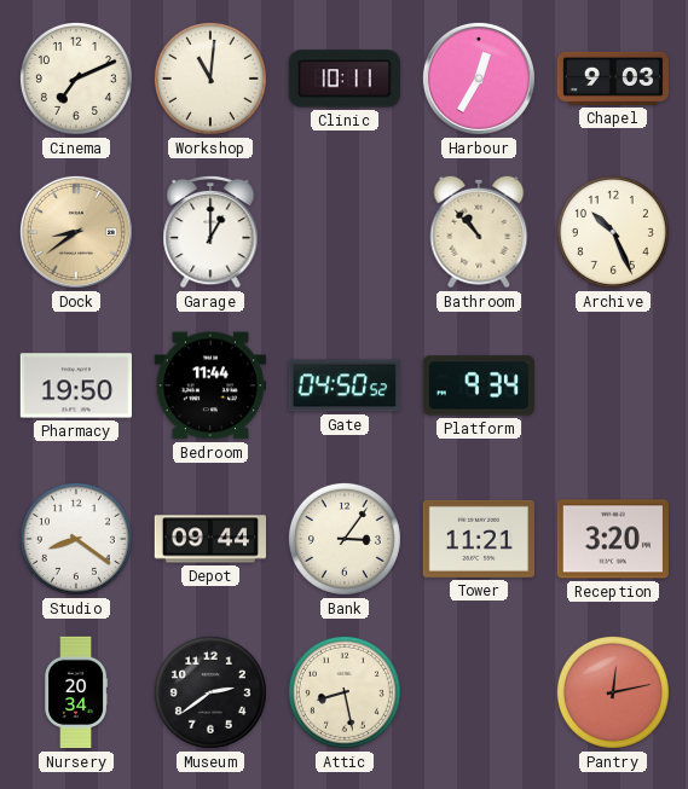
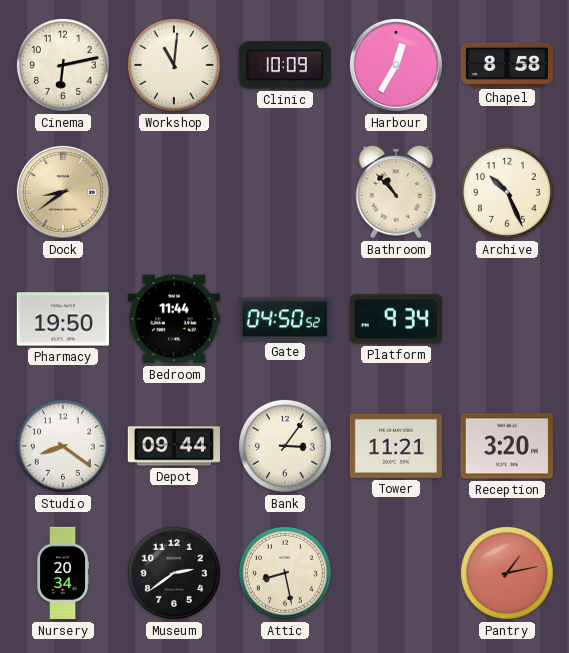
Cinema: 7:11 -> 6:13
Clinic: 10:11 -> 10:09
Chapel: 9:03 -> 8:58
Garage: 1:00 -> none
Pantry: 12:13 -> 1:13
